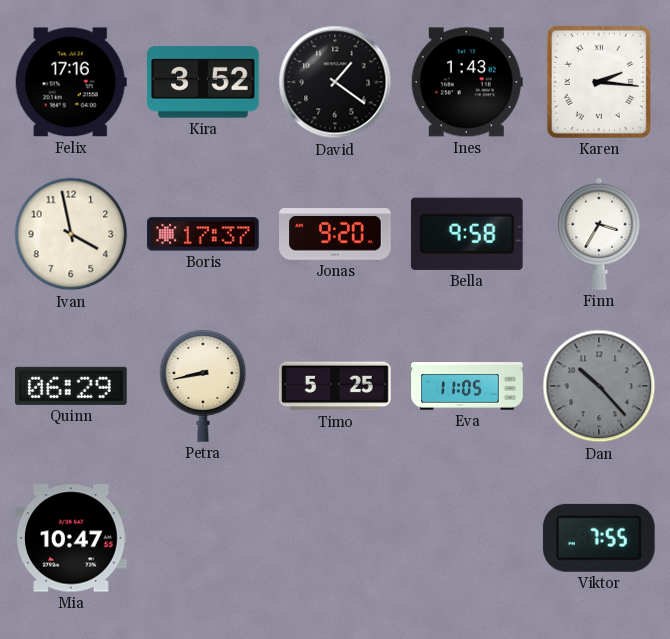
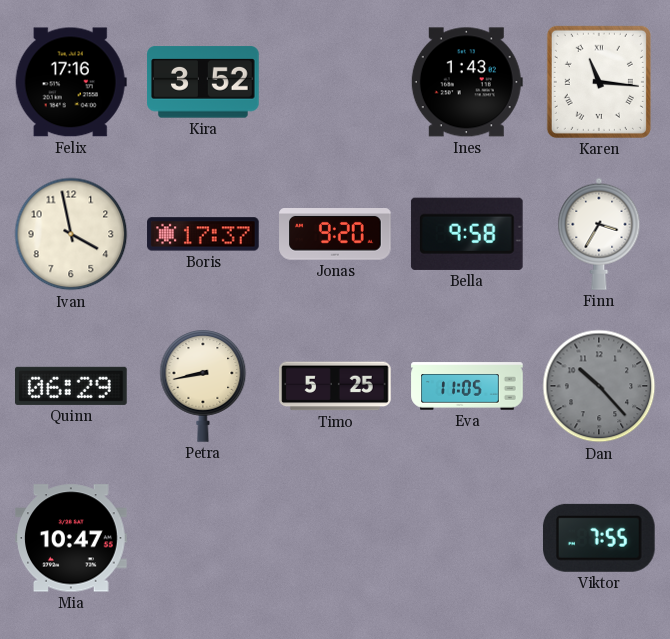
David: 1:21 -> none
Karen: 2:16 -> 11:16
